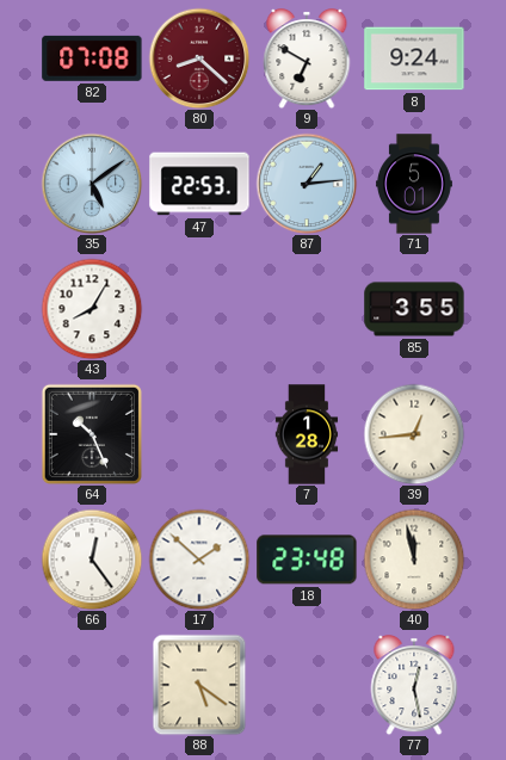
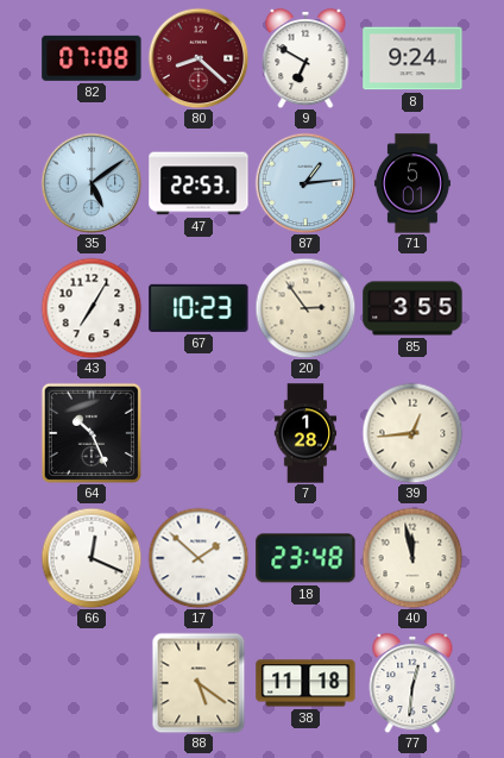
43: 8:05 -> 7:05
67: none -> 10:23
20: none -> 2:54
66: 12:24 -> 12:19
38: none -> 11:18
77: 12:28 -> 12:31
